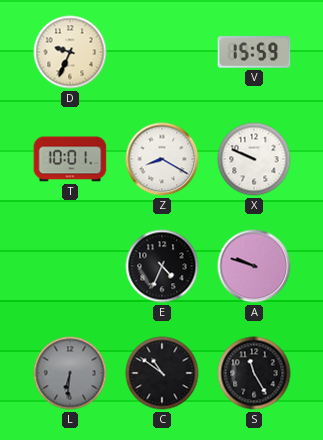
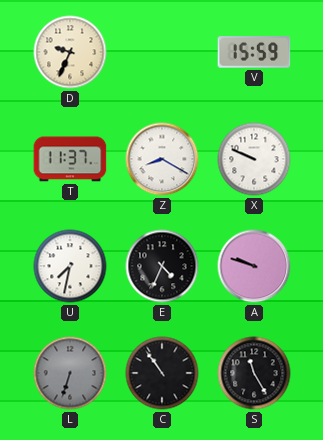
T: 10:01 -> 11:37
U: none -> 7:32
L: 6:31 -> 6:33
C: 10:51 -> 10:54
